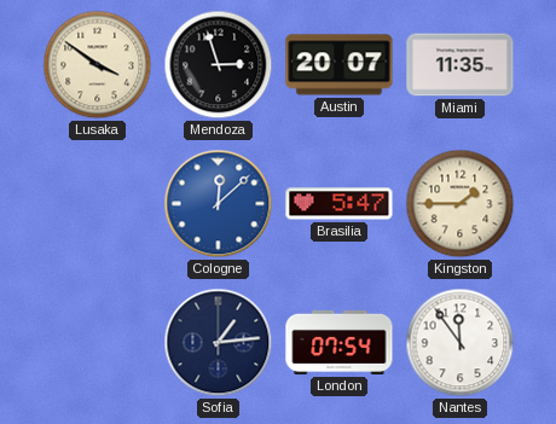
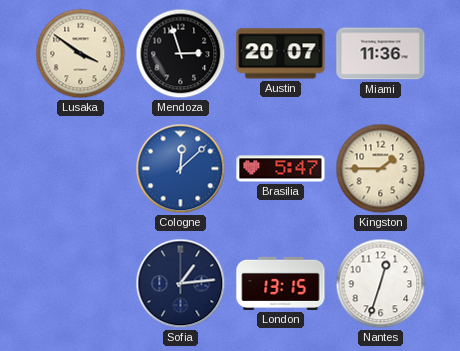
Miami: 11:35 -> 11:36
London: 07:54 -> 13:15
Nantes: 11:54 -> 12:33
